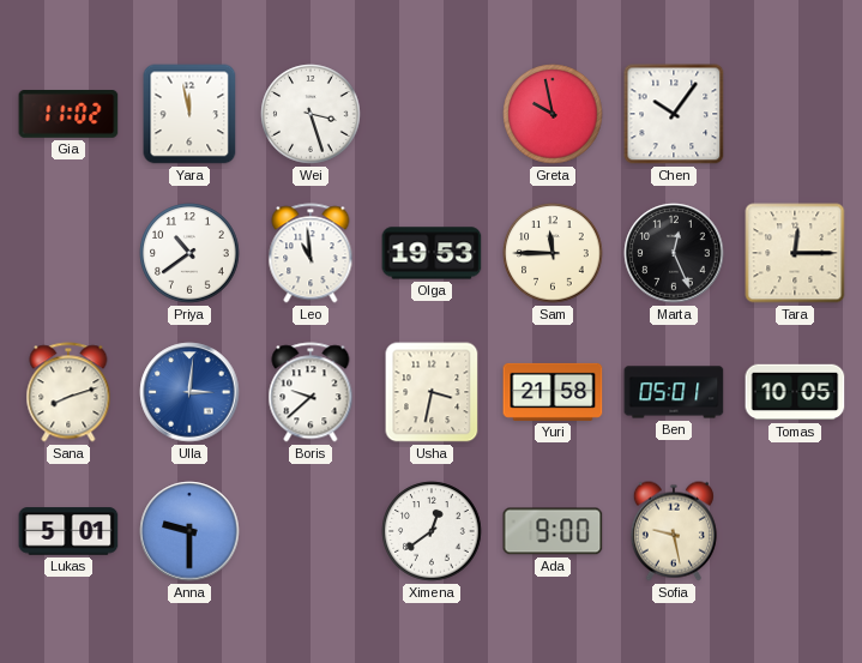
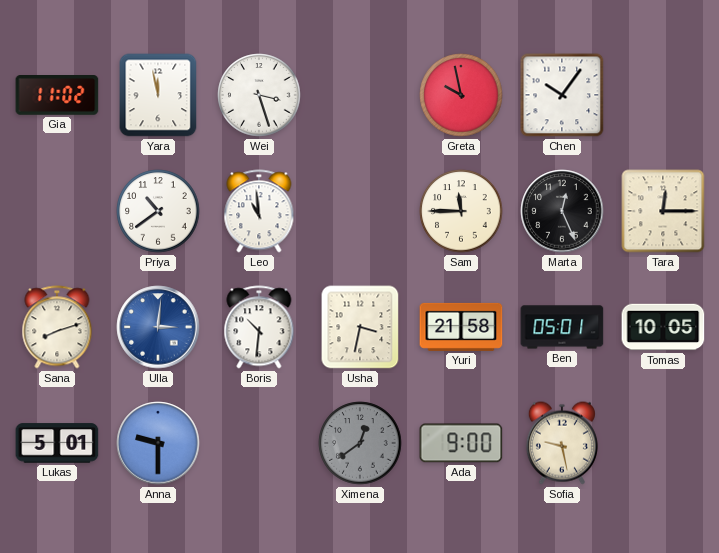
Olga: 19:53 -> none
Boris: 9:38 -> 10:31
Ximena dial: white -> grey
